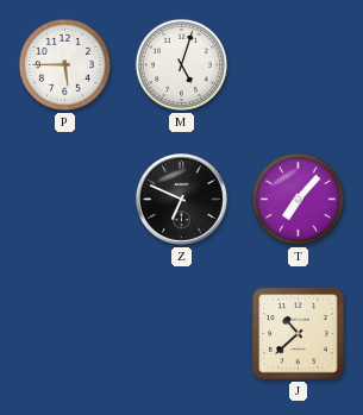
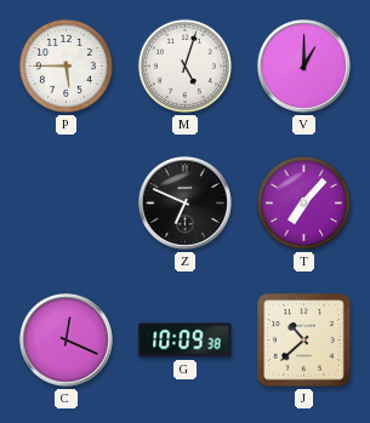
V: none -> 1:00
C: none -> 12:19
G: none -> 10:09
